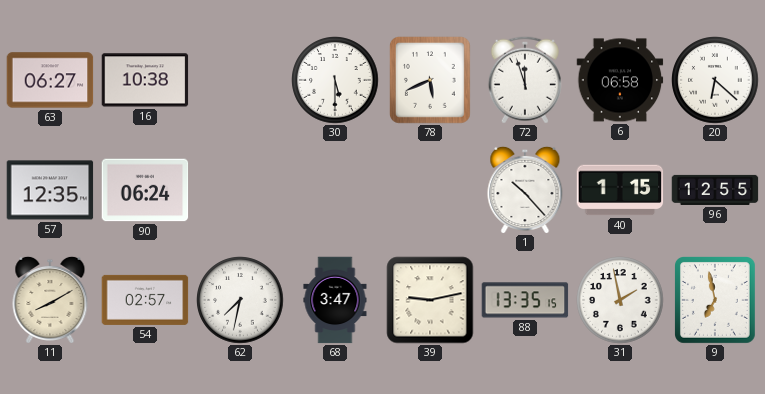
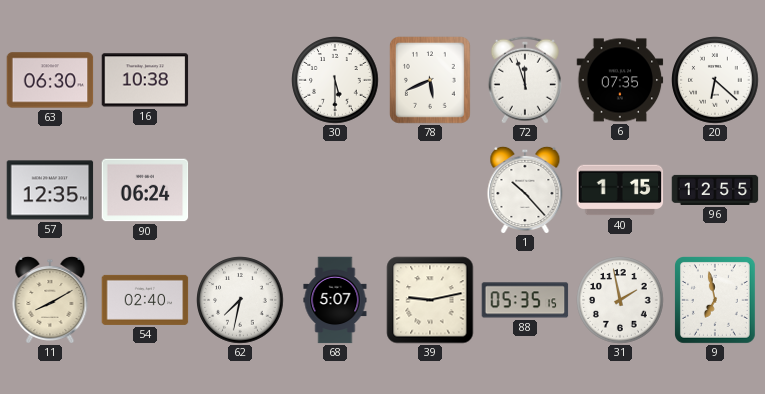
63: 06:27 -> 06:30
6: 06:58 -> 07:35
54: 02:57 -> 02:40
68: 3:47 -> 5:07
88: 13:35 -> 05:35
